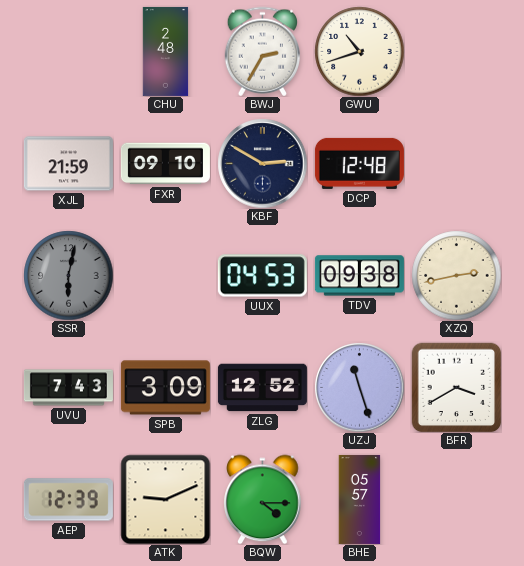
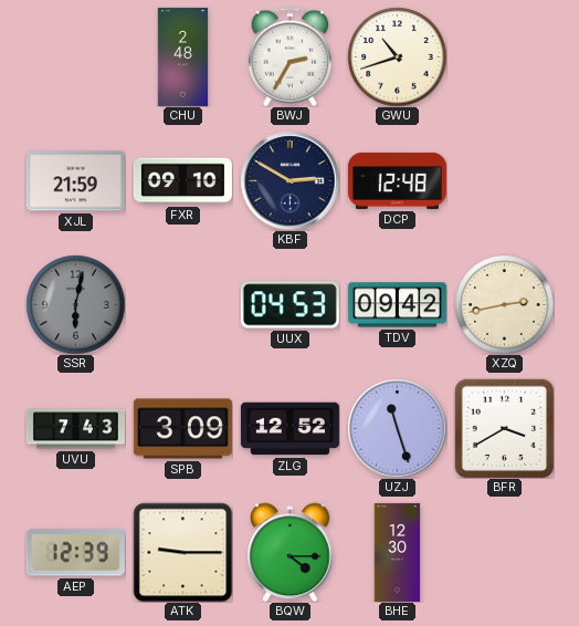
TDV: 09:38 -> 09:42
ATK: 9:11 -> 9:15
BHE: 05:57 -> 12:30
